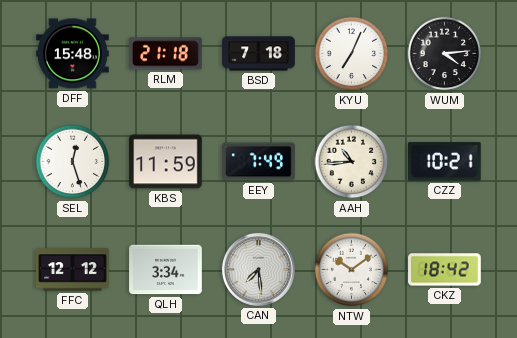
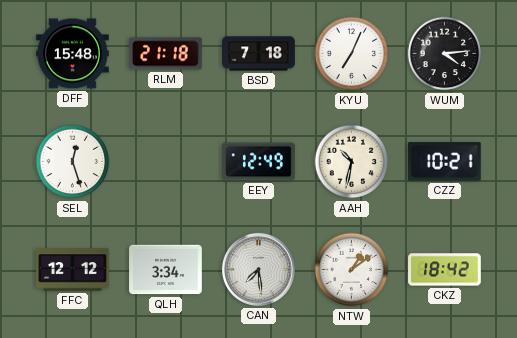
KBS: 11:59 -> none
EEY: 7:49 -> 12:49
AAH: 10:44 -> 10:32
NTW: 10:09 -> 1:09
